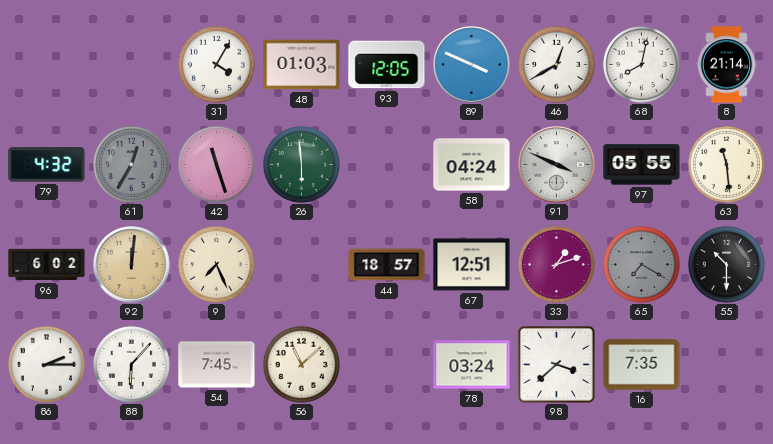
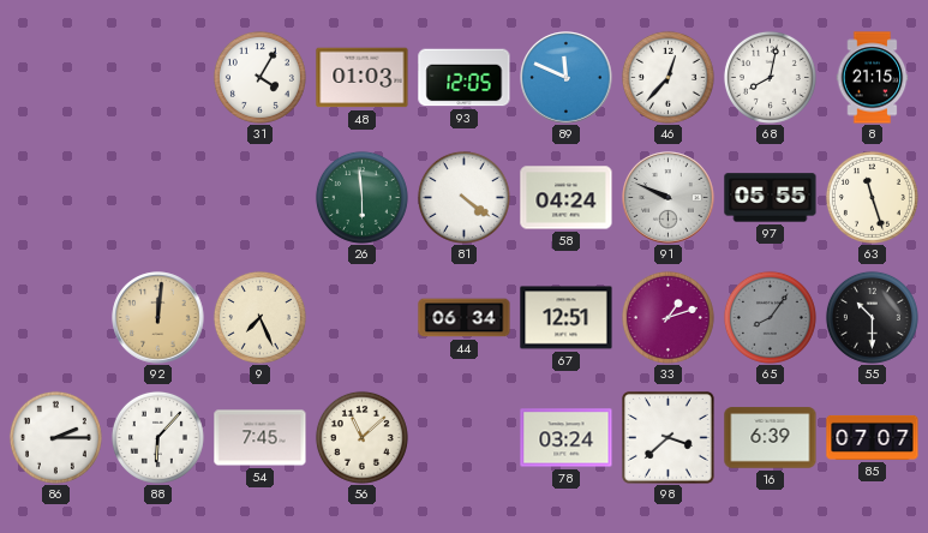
89: 3:49 -> 11:49
46: 12:40 -> 12:37
8: 21:14 -> 21:15
79: 4:32 -> none
61: 12:35 -> none
42: 11:27 -> none
81: none -> 4:21
91: 3:49 -> 9:49
63: 11:29 -> 11:27
96: 6:02 -> none
44: 18:57 -> 06:34
65: 7:20 -> 8:06
16: 7:35 -> 6:39
85: none -> 07:07
